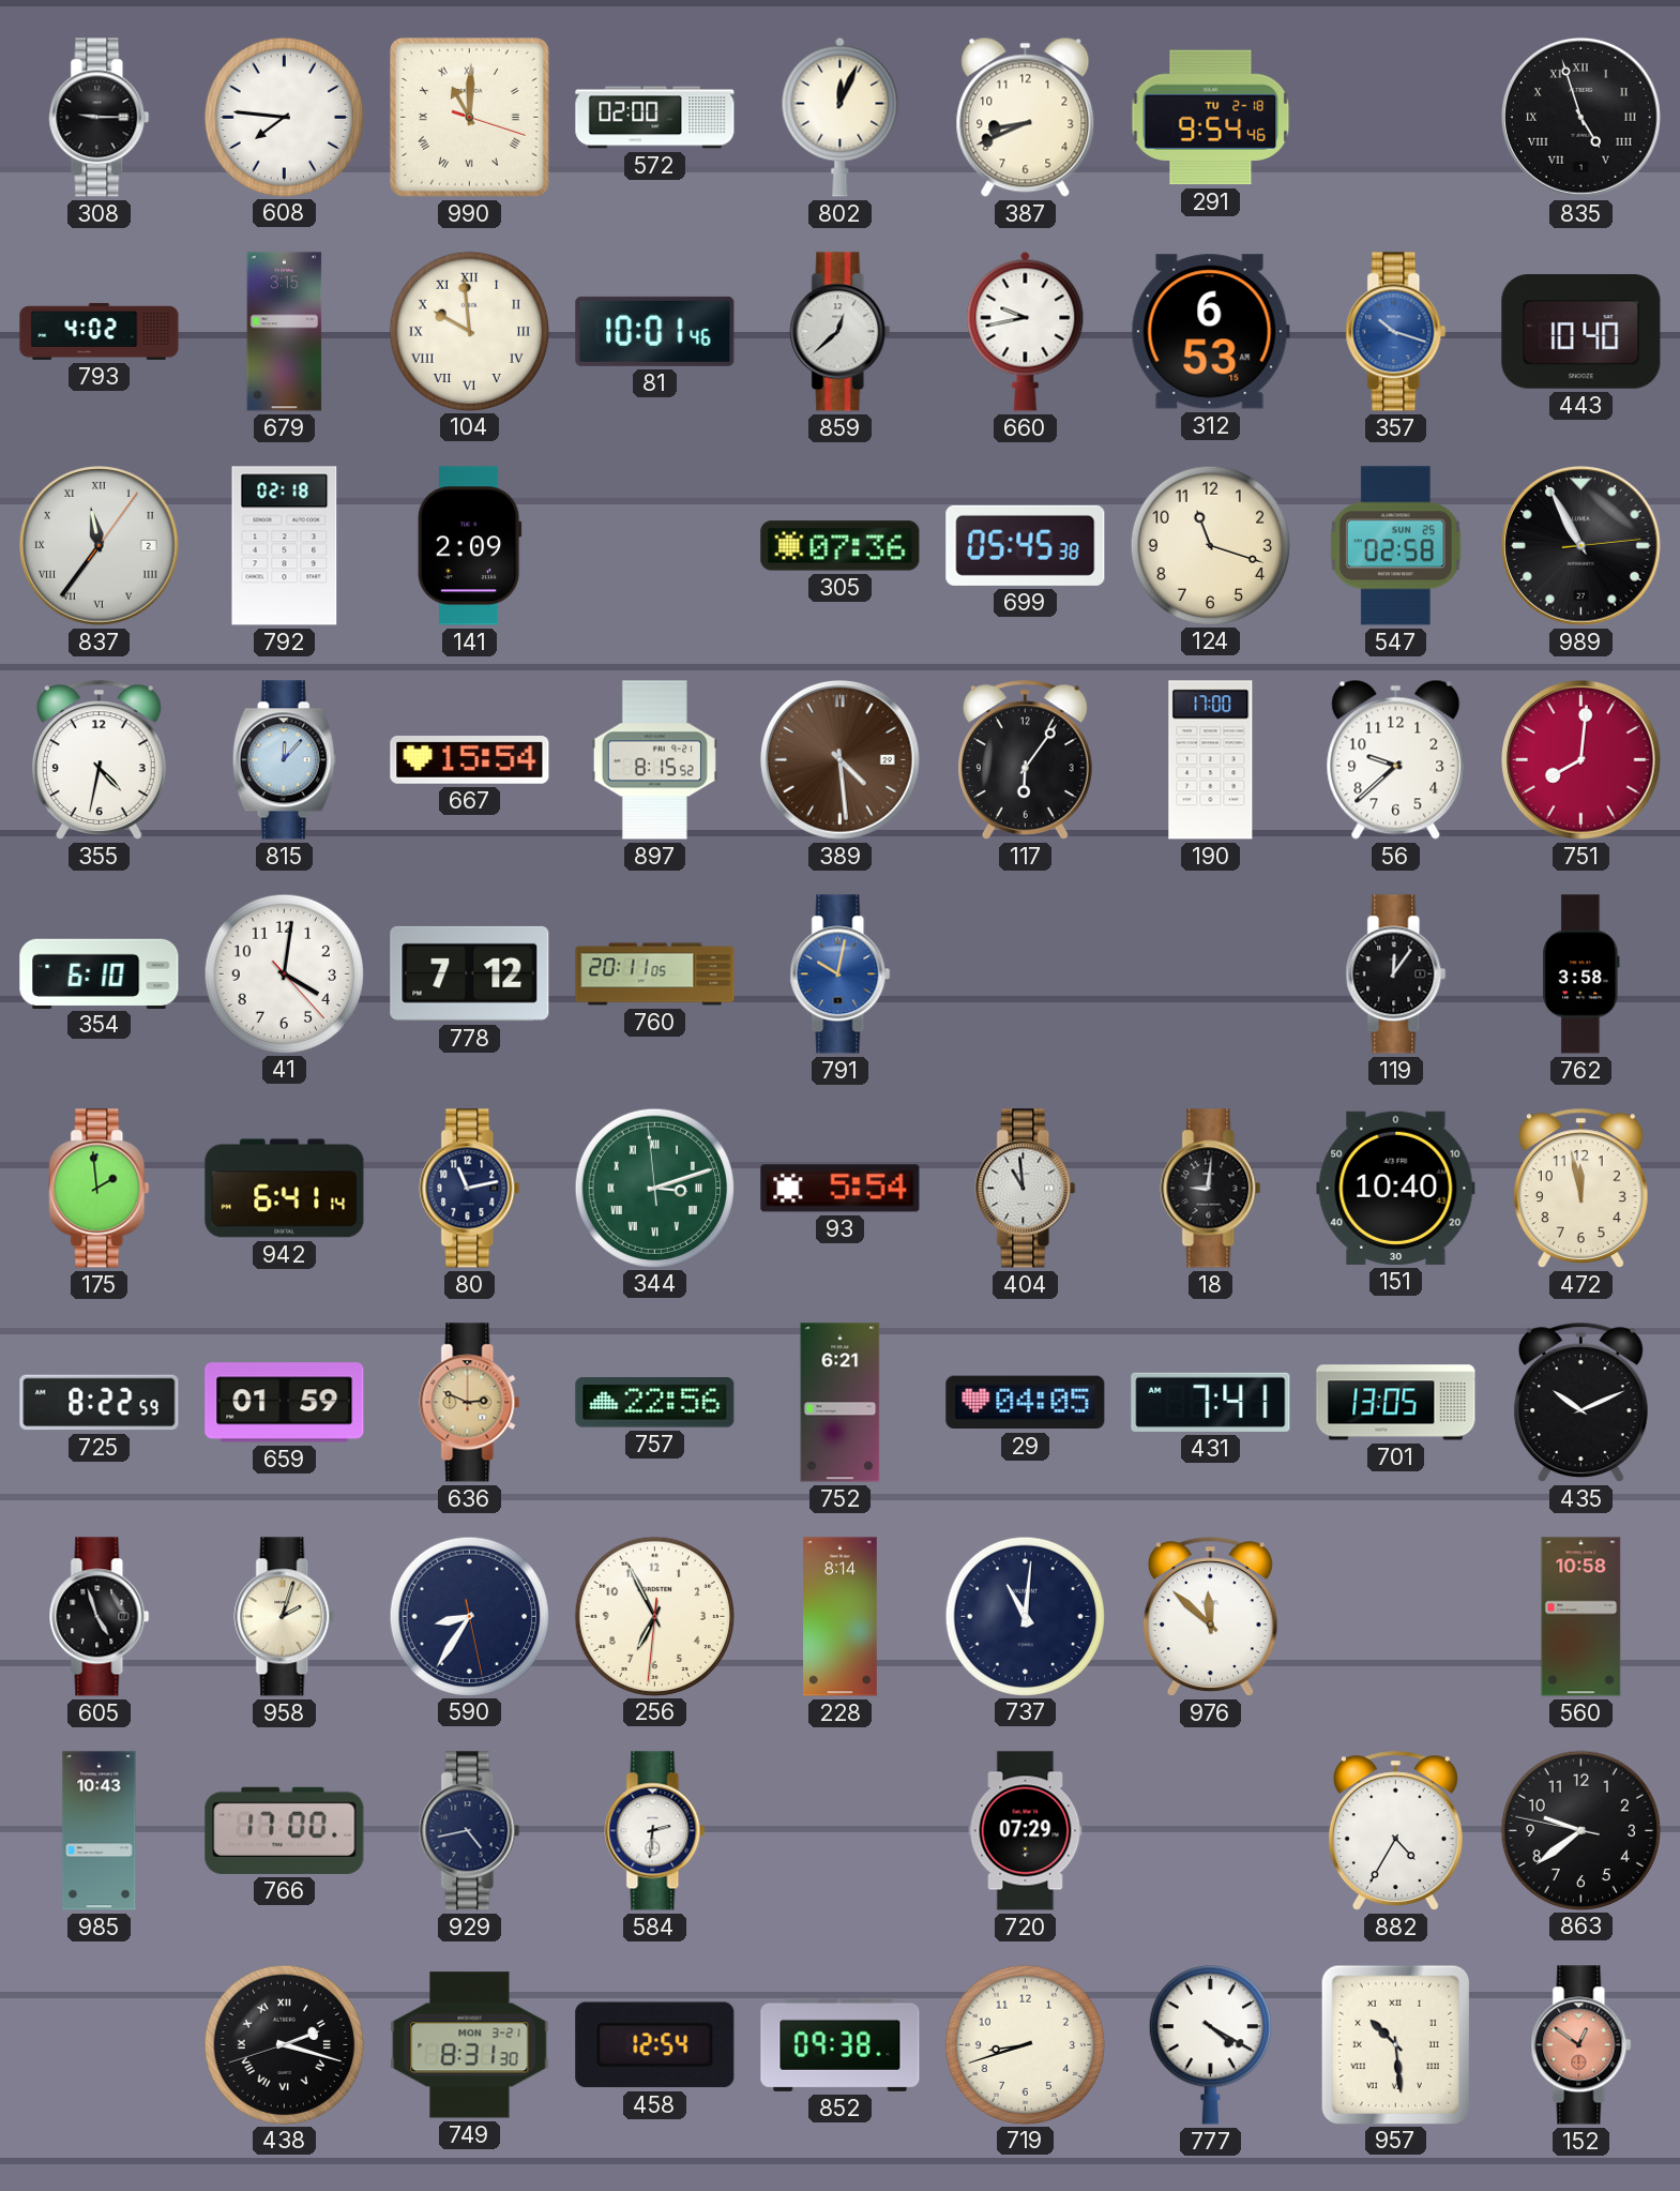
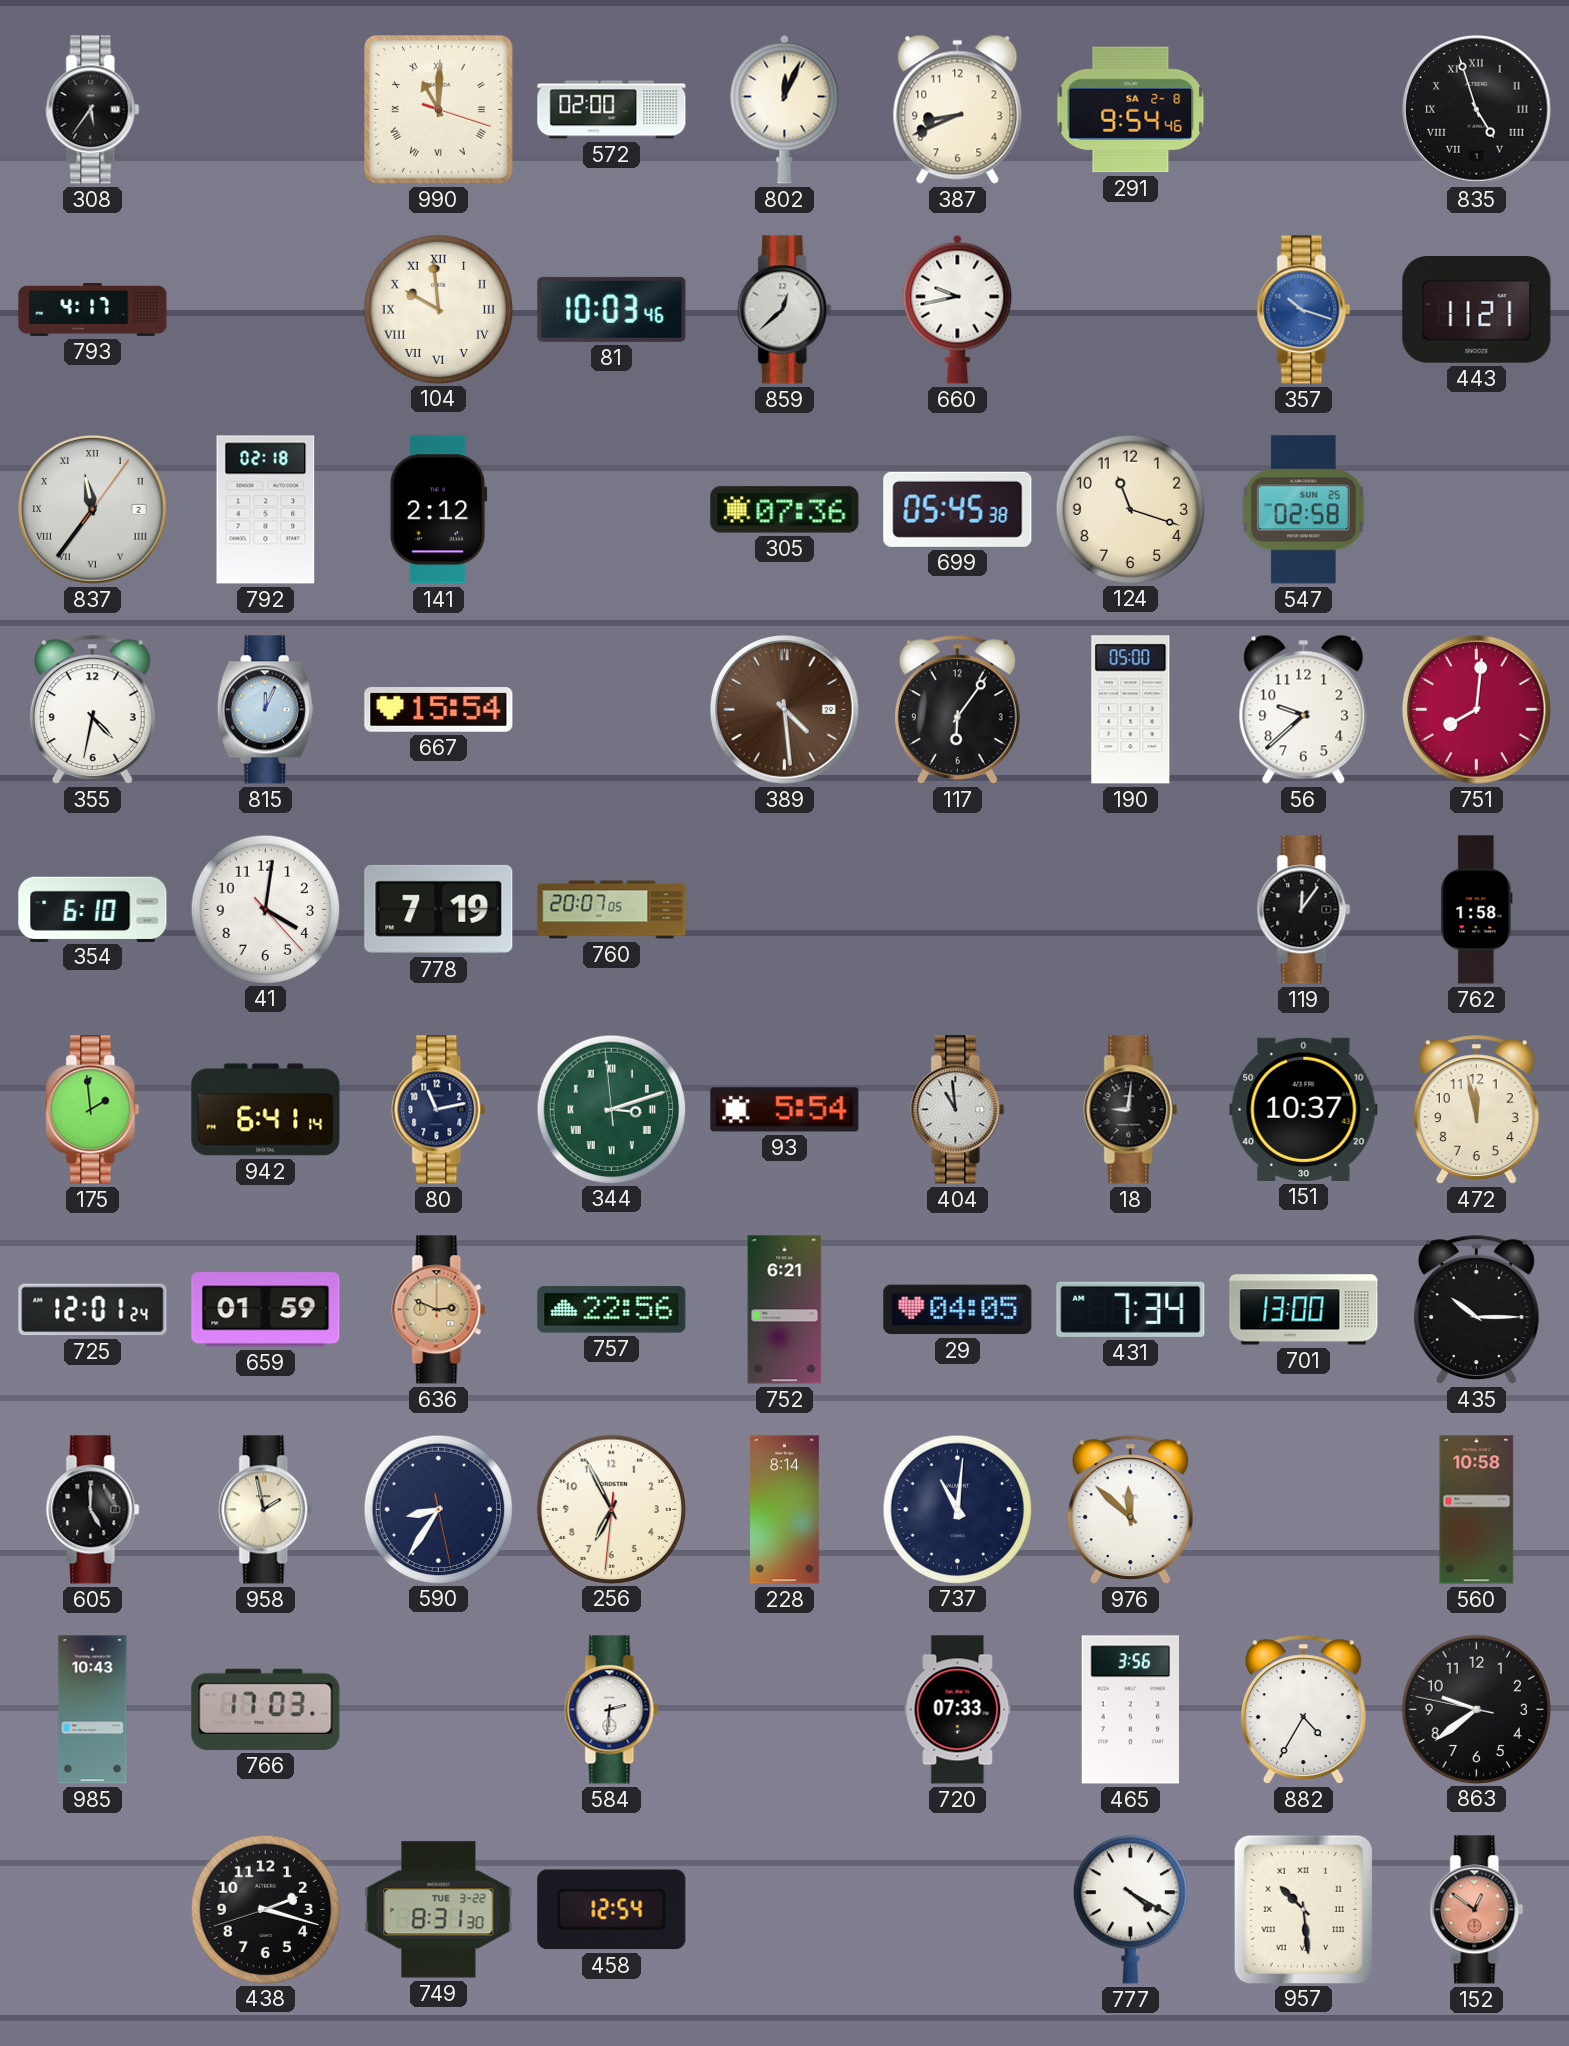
308: 9:15 -> 5:36
608: 7:46 -> none
291 date: TU 2-18 -> SA 2-8
793: 4:02 -> 4:17
679: 3:15 -> none
81: 10:01 -> 10:03
312: 6:53 -> none
443: 10:40 -> 11:21
141: 2:09 -> 2:12
989: 10:55 -> none
815: 12:07 -> 12:04
897: 8:15 -> none
190: 17:00 -> 05:00
778: 7:12 -> 7:19
760: 20:11 -> 20:07
791: 10:02 -> none
762: 3:58 -> 1:58
151: 10:40 -> 10:37
725: 8:22 -> 12:01
431: 7:41 -> 7:34
701: 13:05 -> 13:00
435: 10:11 -> 10:15
605: 4:57 -> 5:00
958: 2:03 -> 1:58
766: 17:00 -> 17:03
929: 4:43 -> none
720: 07:29 -> 07:33
465: none -> 3:56
438 numerals: Roman -> Arabic
749 date: MON 3-21 -> TUE 3-22
852: 09:38 -> none
719: 8:42 -> none
